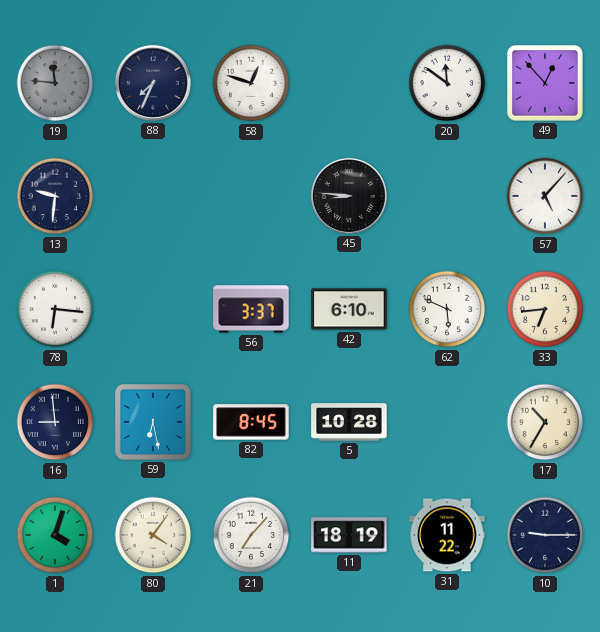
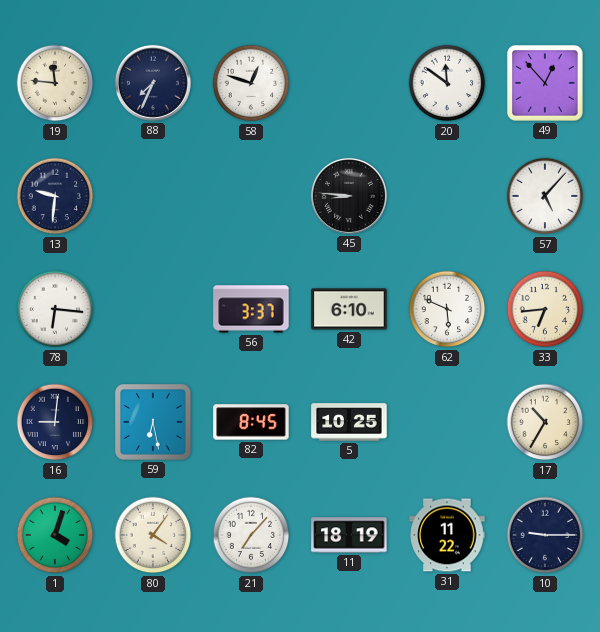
19 dial: grey -> cream
16: 8:59 -> 9:01
5: 10:28 -> 10:25
